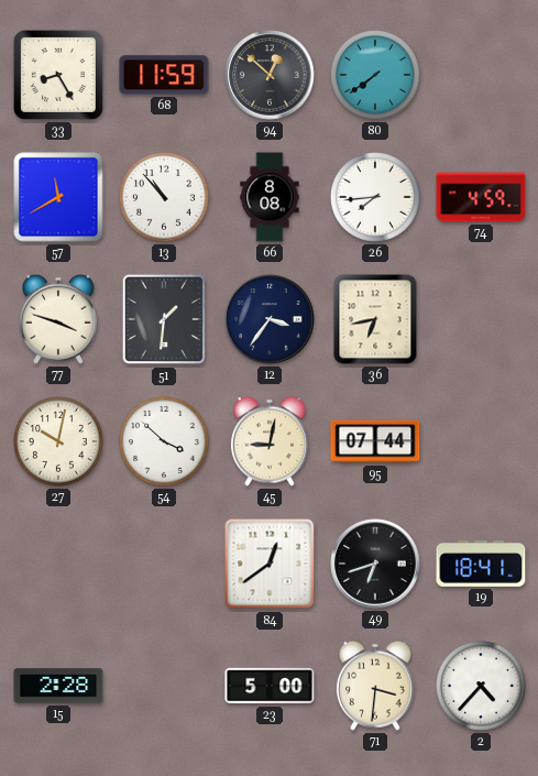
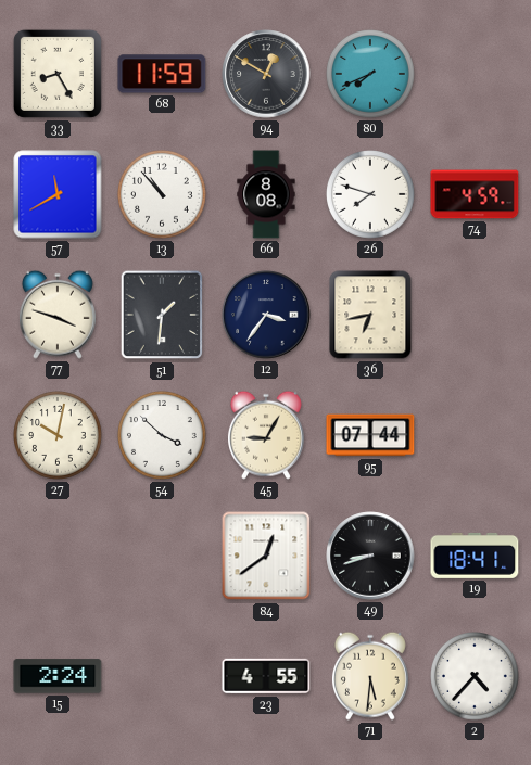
94: 12:52 -> 12:50
80: 7:39 -> 7:41
26: 7:44 -> 7:48
45: 9:02 -> 9:05
49: 6:42 -> 8:42
15: 2:28 -> 2:24
23: 5:00 -> 4:55
71: 3:31 -> 5:31
